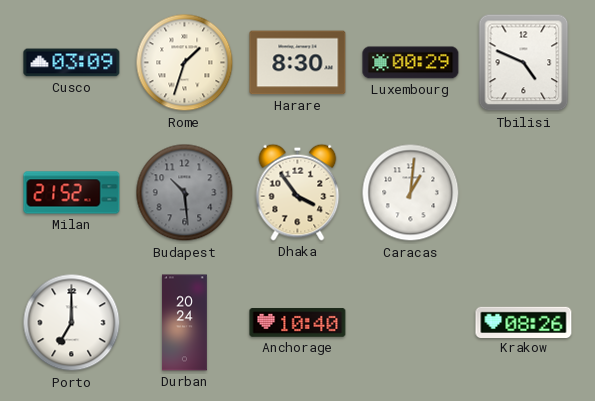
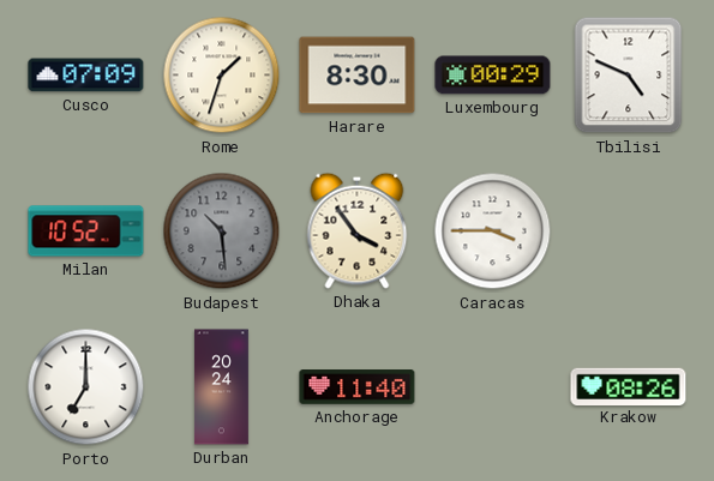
Cusco: 03:09 -> 07:09
Milan: 21:52 -> 10:52
Caracas: 1:01 -> 3:45
Anchorage: 10:40 -> 11:40
